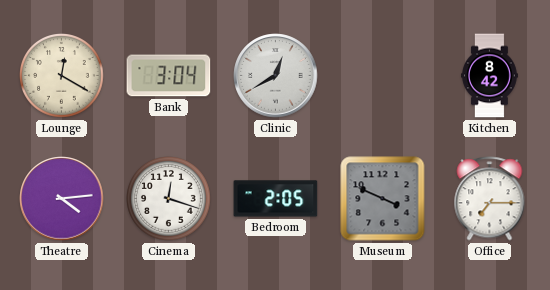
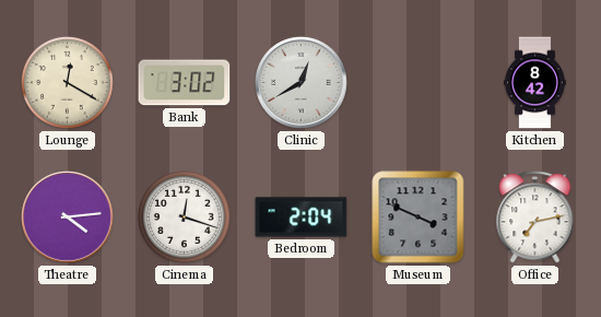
Bank: 3:04 -> 3:02
Bedroom: 2:05 -> 2:04
Office: 7:15 -> 7:13
